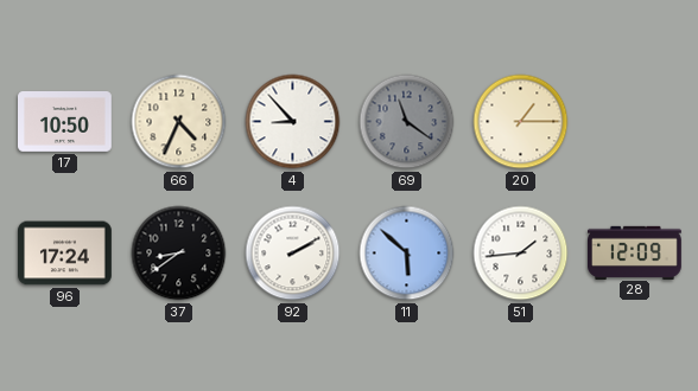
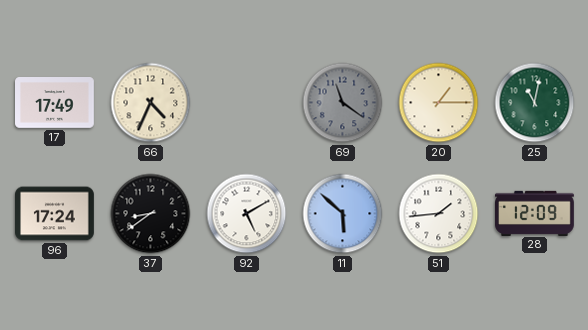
17: 10:50 -> 17:49
4: 8:53 -> none
25: none -> 11:02
92: 2:10 -> 5:10
